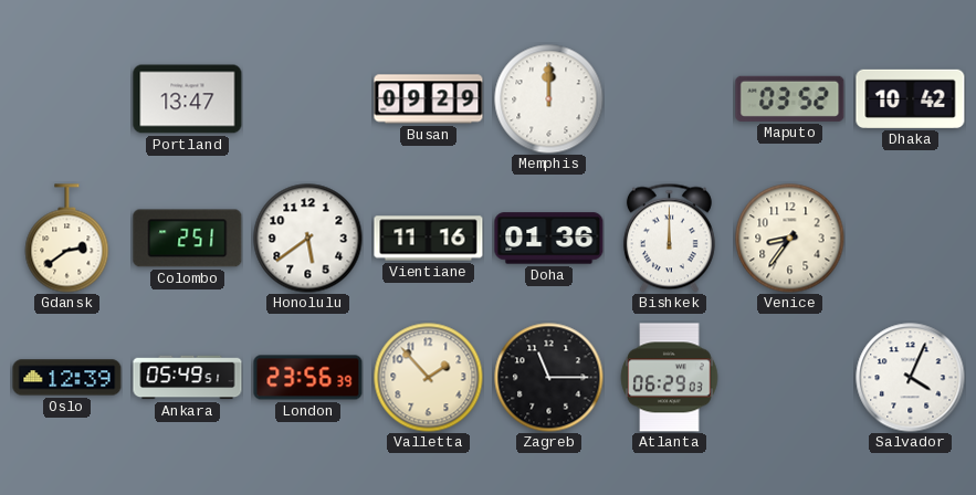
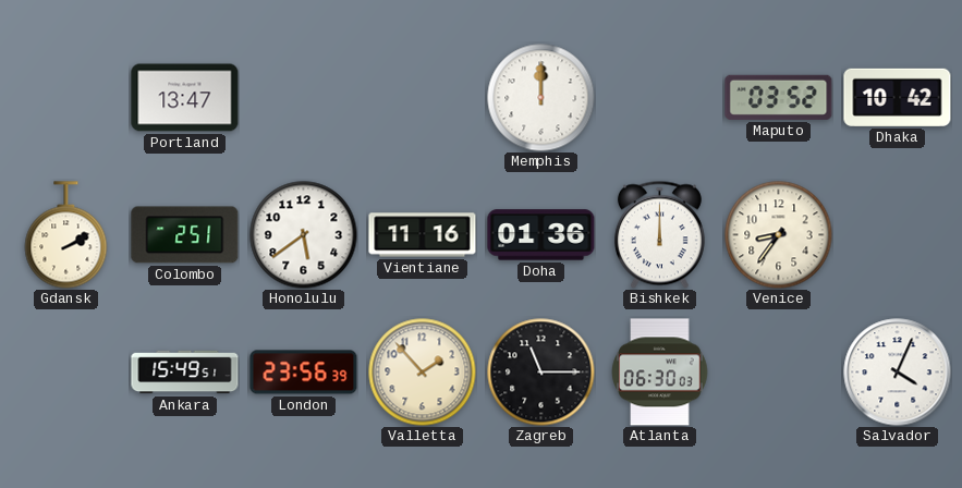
Busan: 09:29 -> none
Gdansk: 2:39 -> 2:10
Oslo: 12:39 -> none
Ankara: 05:49 -> 15:49
Atlanta: 06:29 -> 06:30
